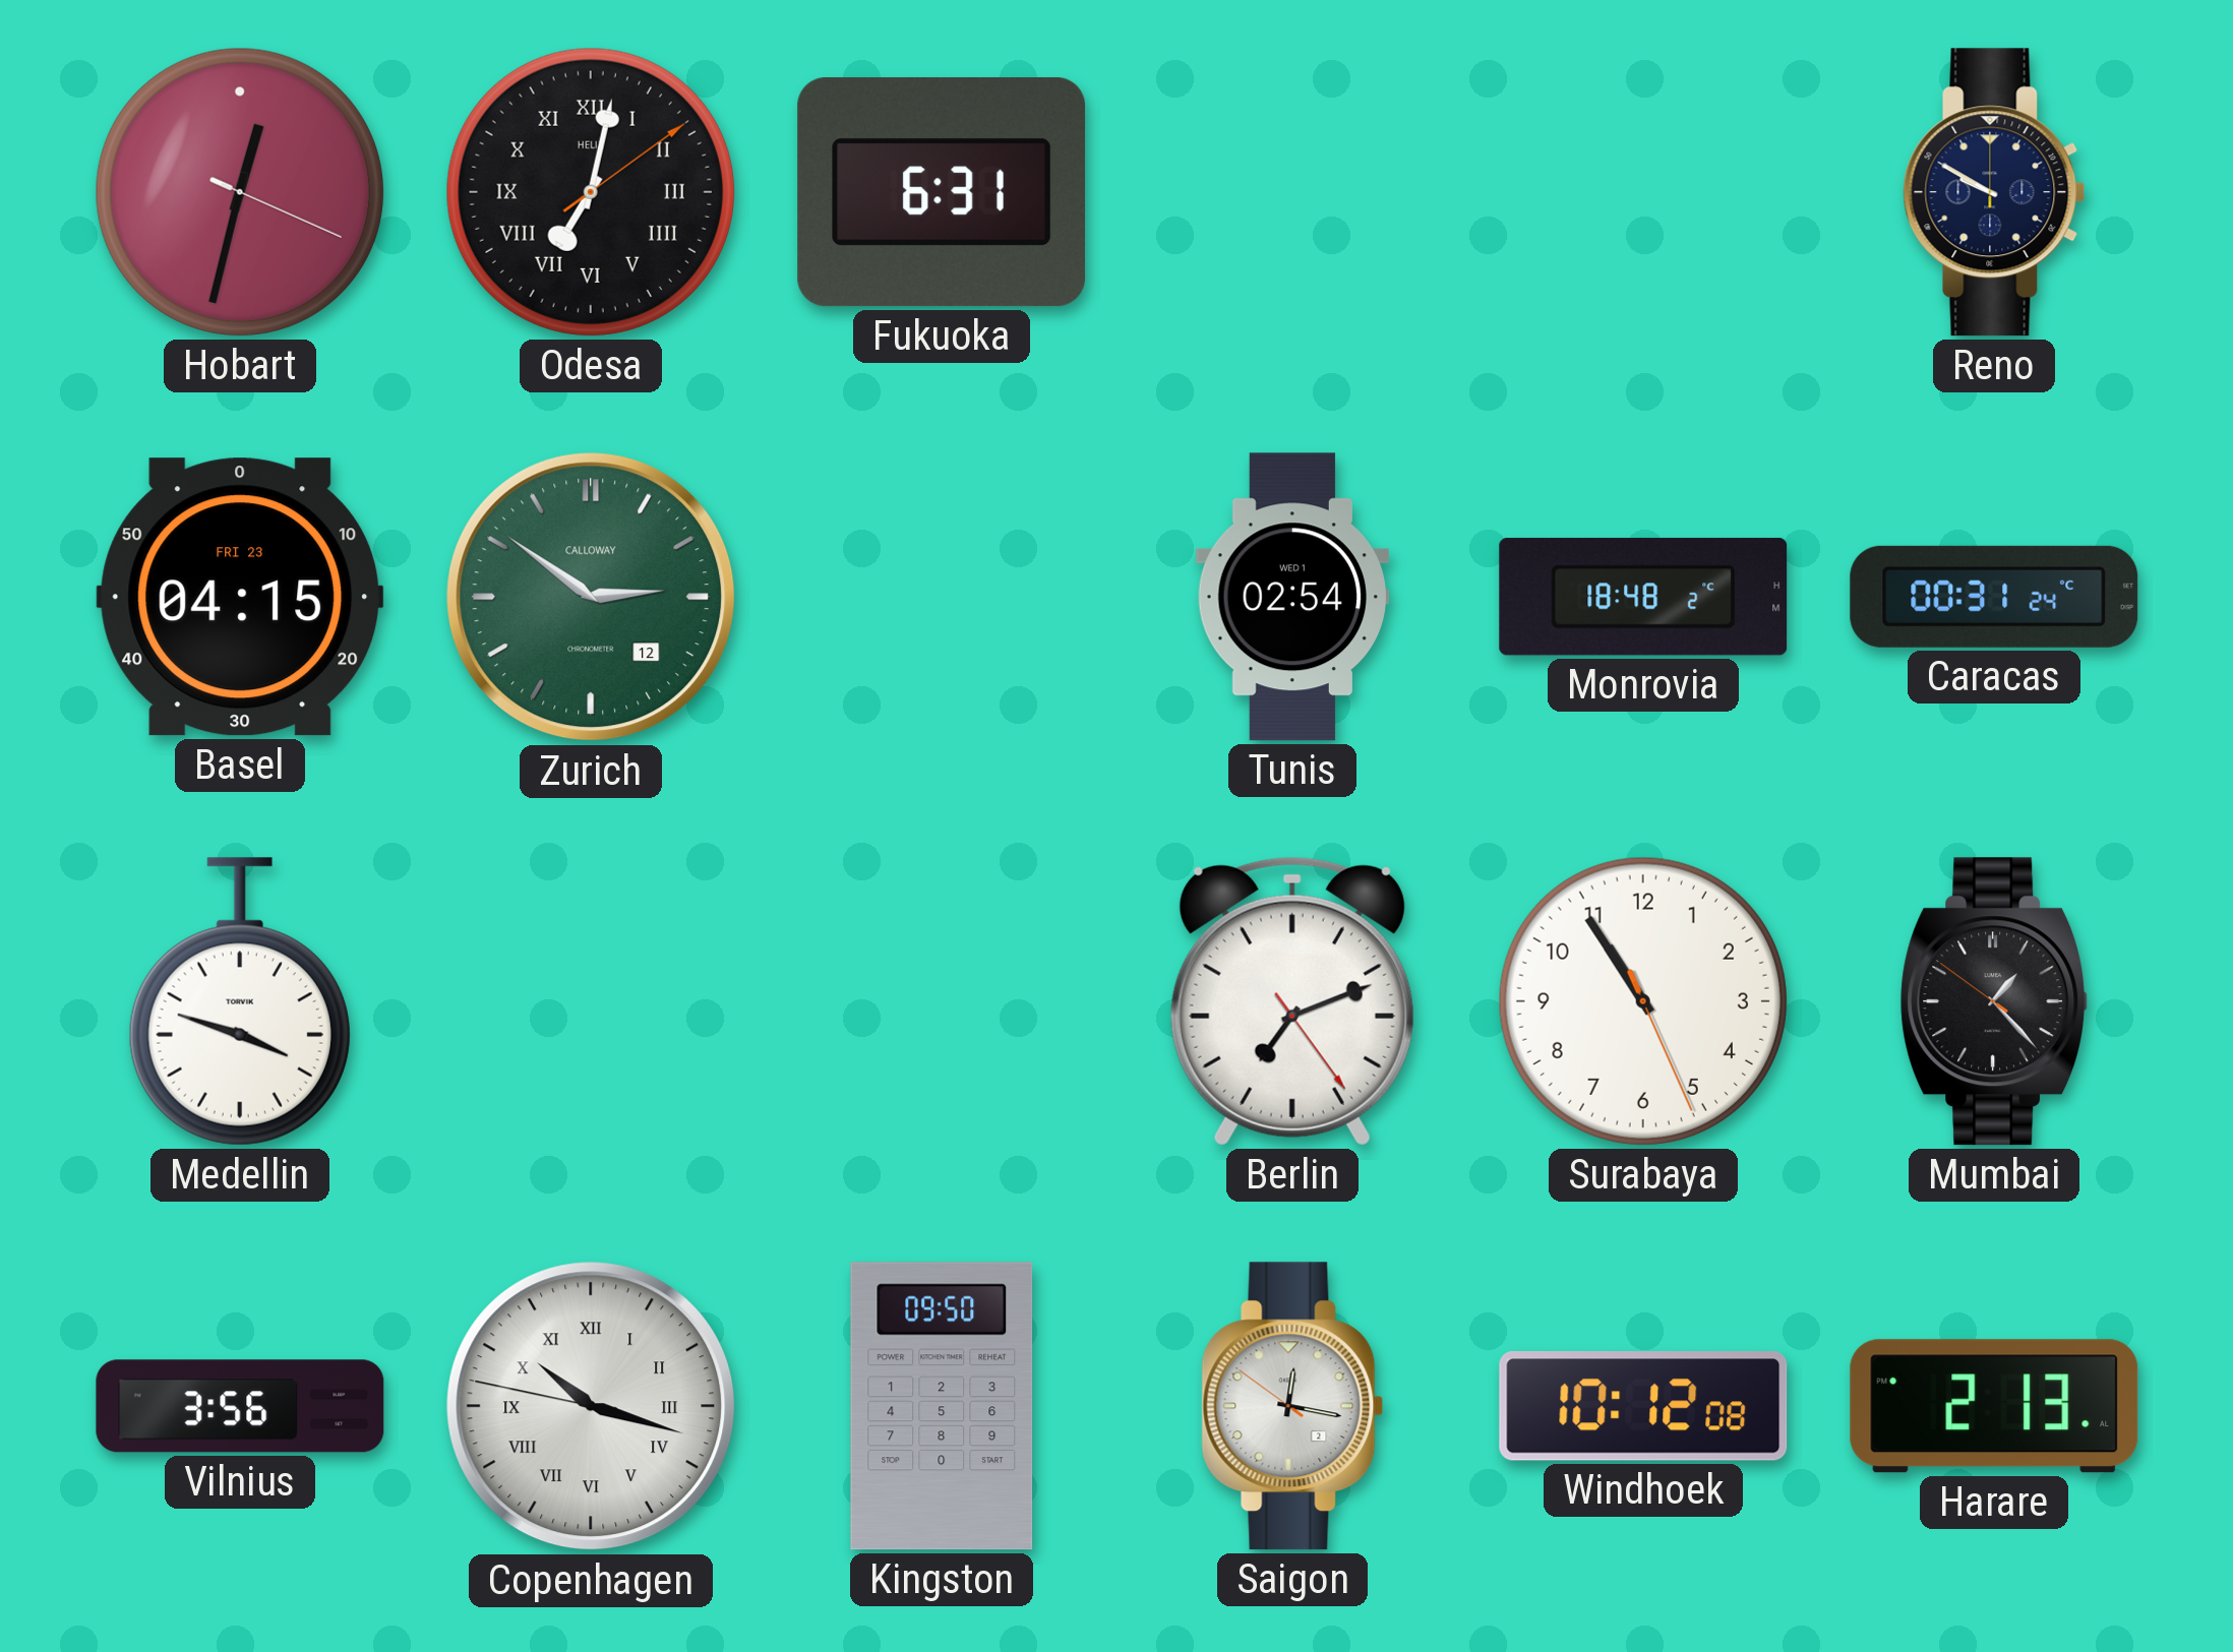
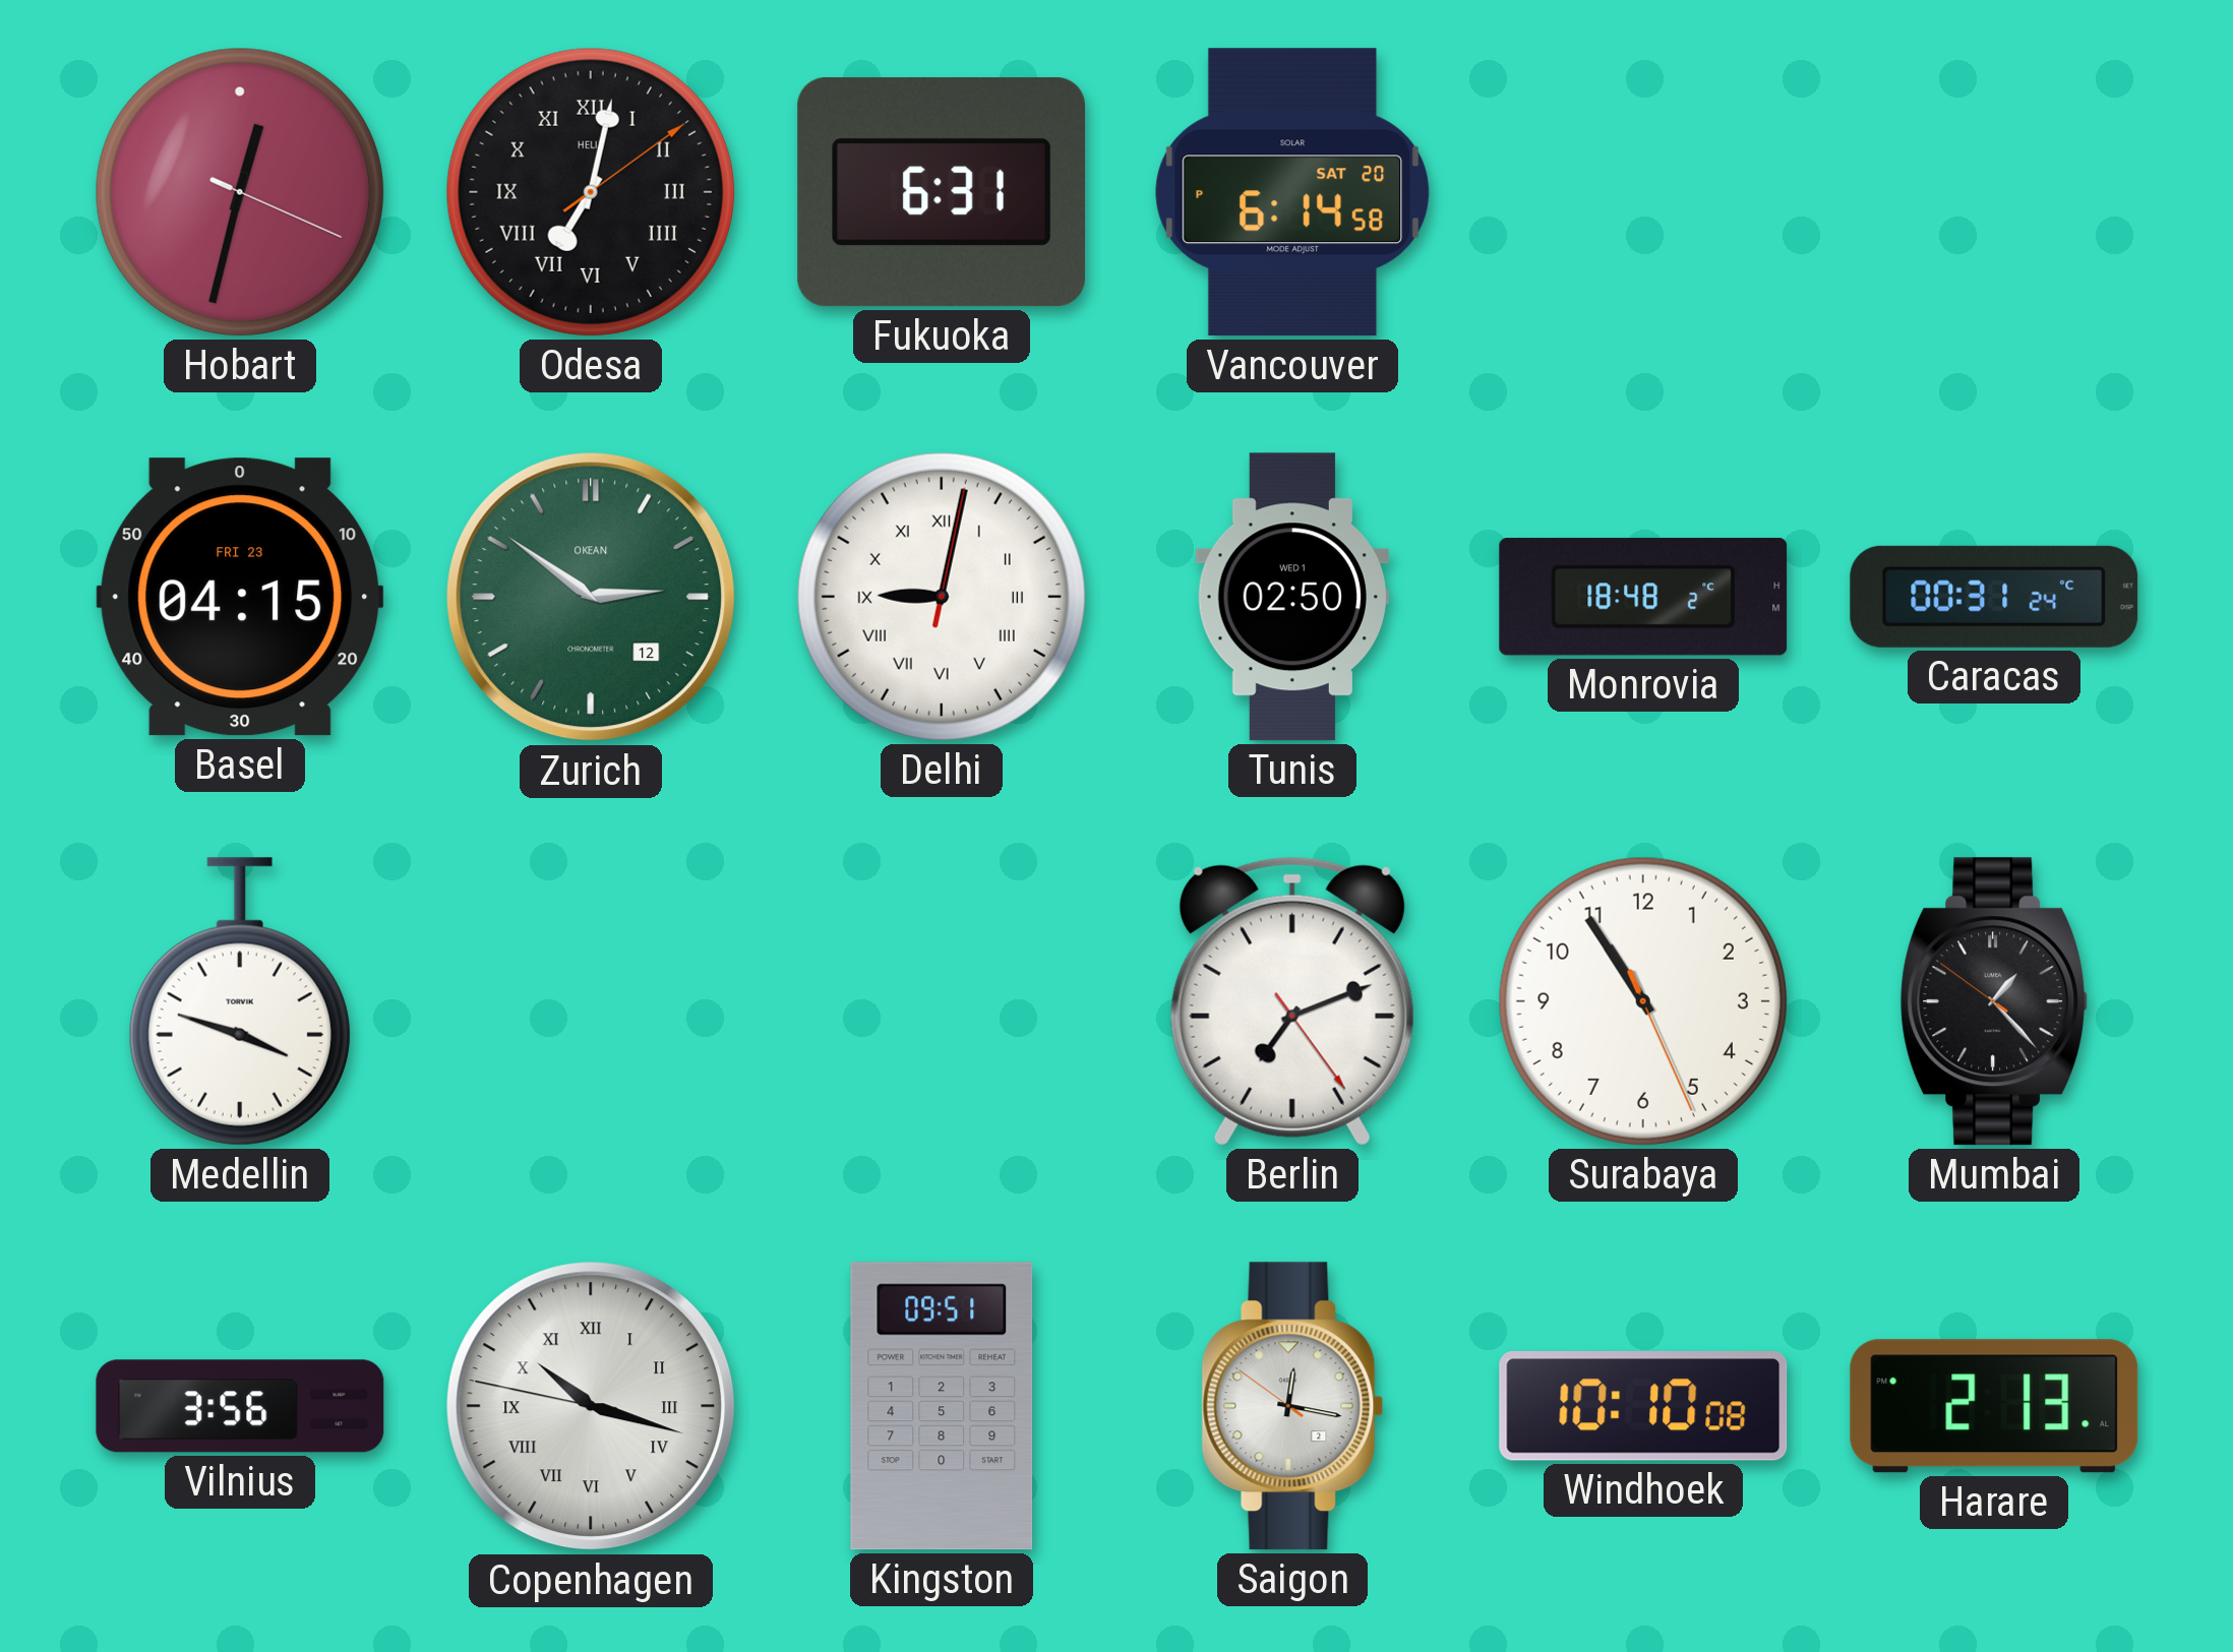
Vancouver: none -> 6:14
Reno: 9:50 -> none
Zurich brand: CALLOWAY -> OKEAN
Delhi: none -> 9:02
Tunis: 02:54 -> 02:50
Kingston: 09:50 -> 09:51
Windhoek: 10:12 -> 10:10
